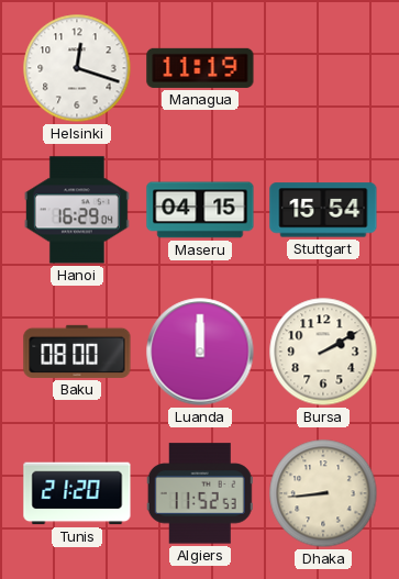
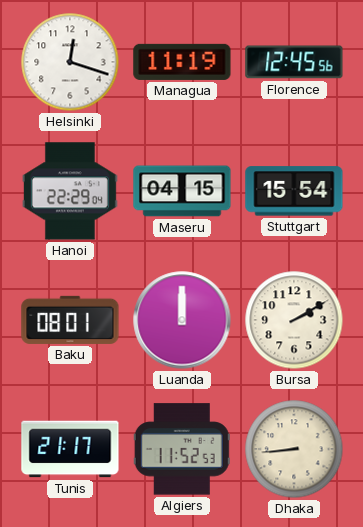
Florence: none -> 12:45
Hanoi: 16:29 -> 22:29
Baku: 08:00 -> 08:01
Tunis: 21:20 -> 21:17
